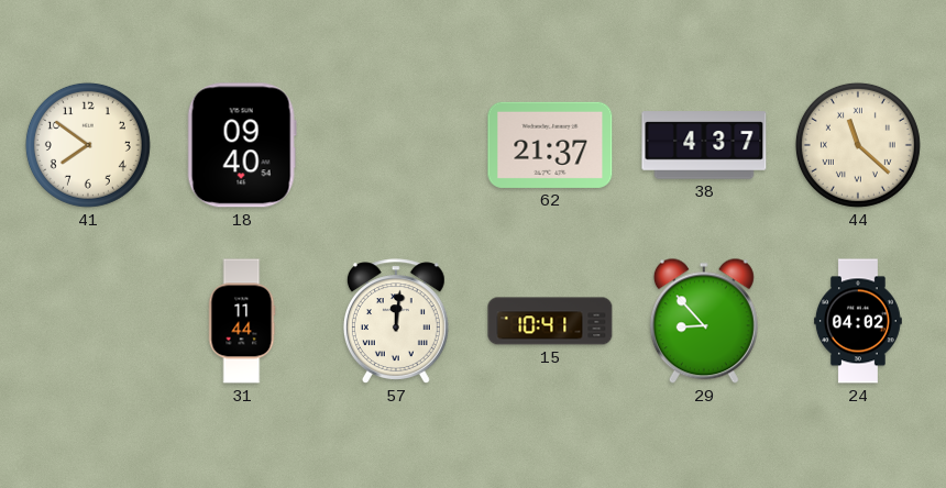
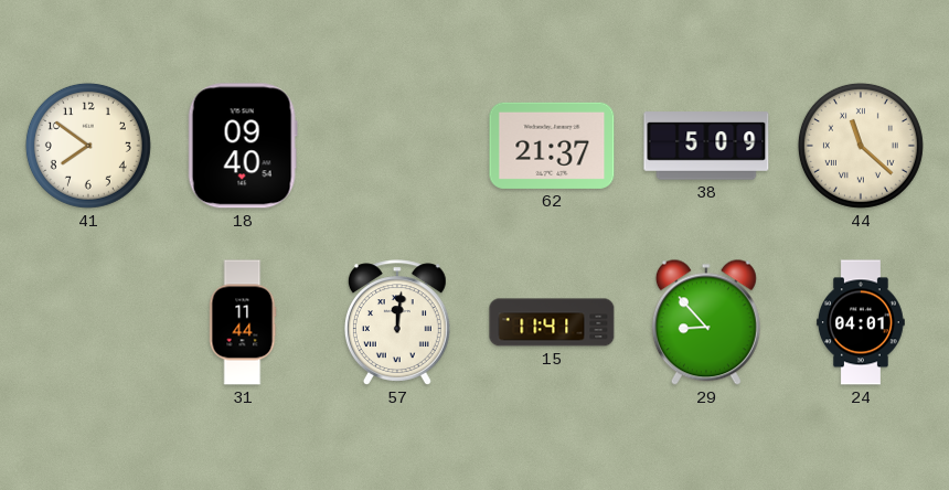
38: 4:37 -> 5:09
15: 10:41 -> 11:41
24: 04:02 -> 04:01
